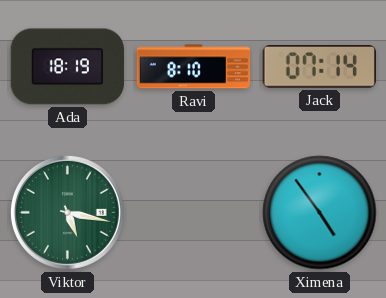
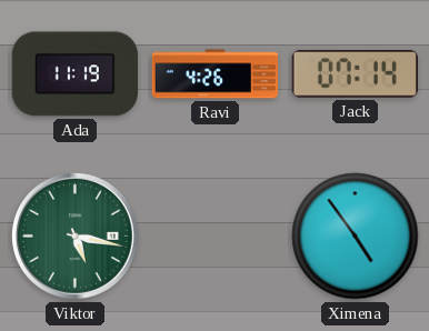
Ada: 18:19 -> 11:19
Ravi: 8:10 -> 4:26
